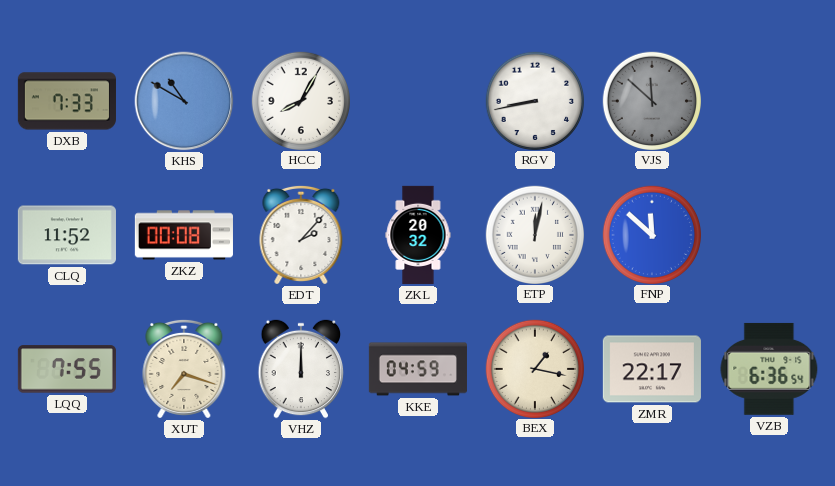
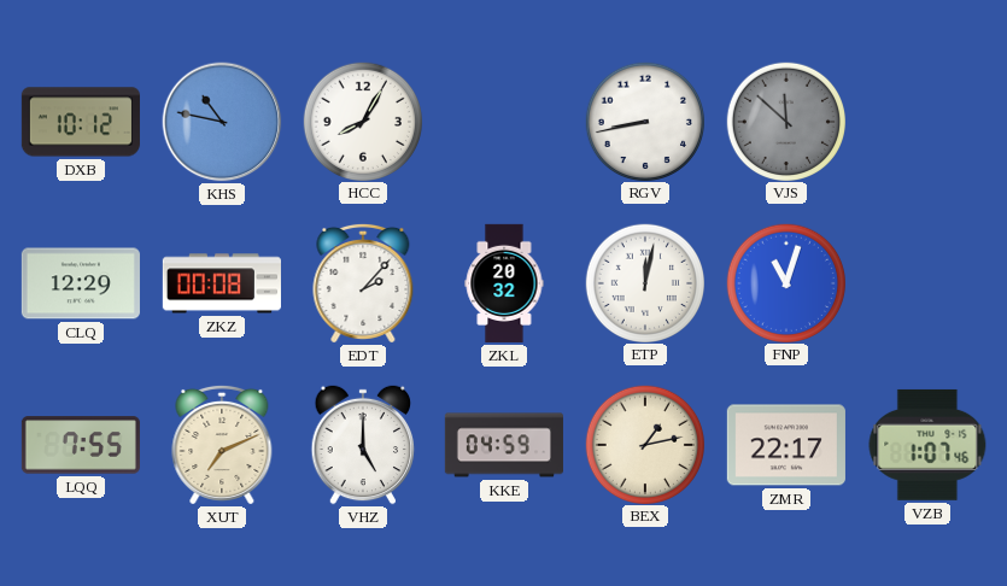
DXB: 7:33 -> 10:12
KHS: 10:50 -> 10:47
CLQ: 11:52 -> 12:29
FNP: 11:52 -> 11:03
XUT: 7:18 -> 7:11
VHZ: 12:00 -> 5:00
BEX: 1:17 -> 1:13
VZB: 6:36 -> 1:07
